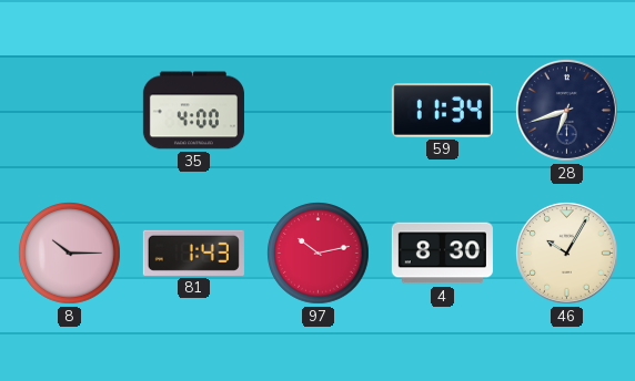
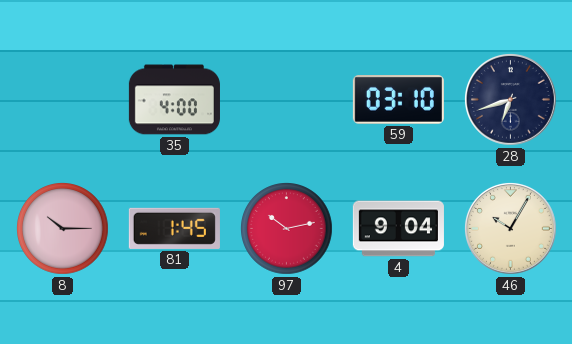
59: 11:34 -> 03:10
81: 1:43 -> 1:45
4: 8:30 -> 9:04
